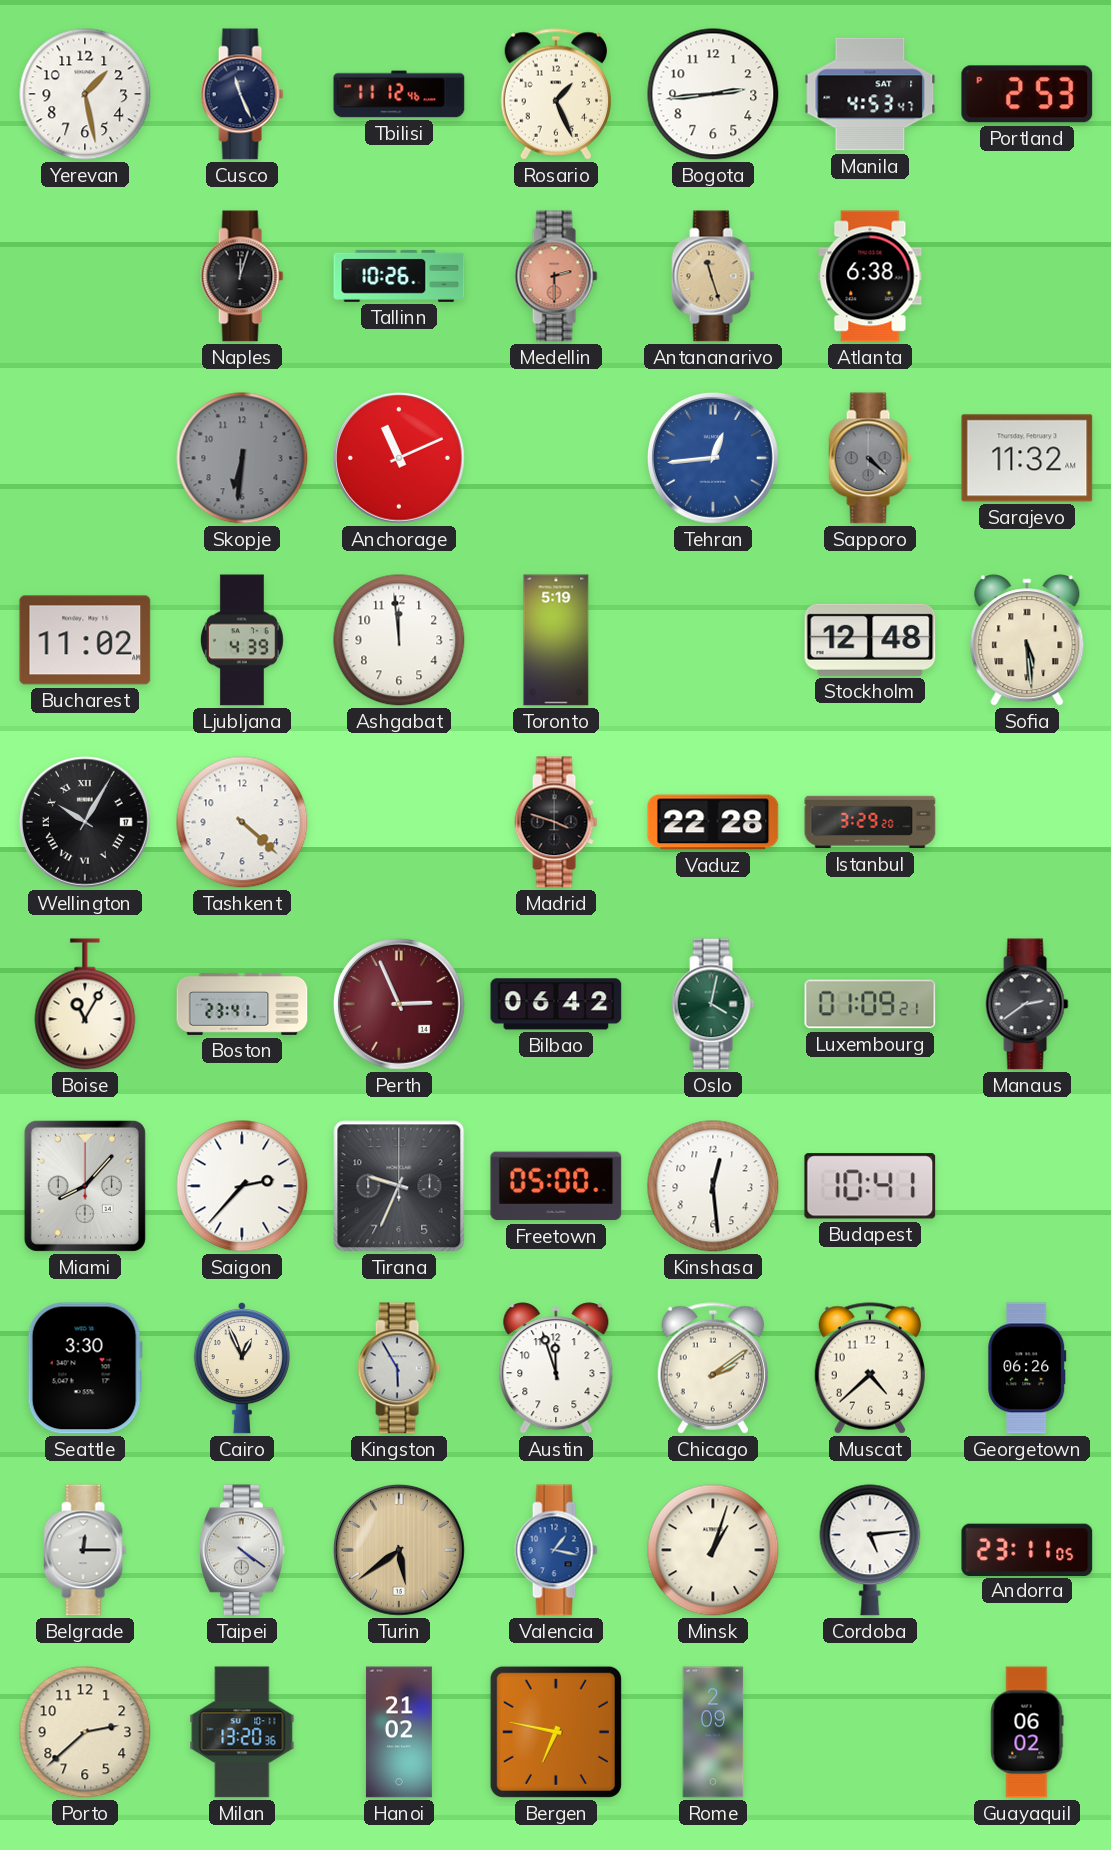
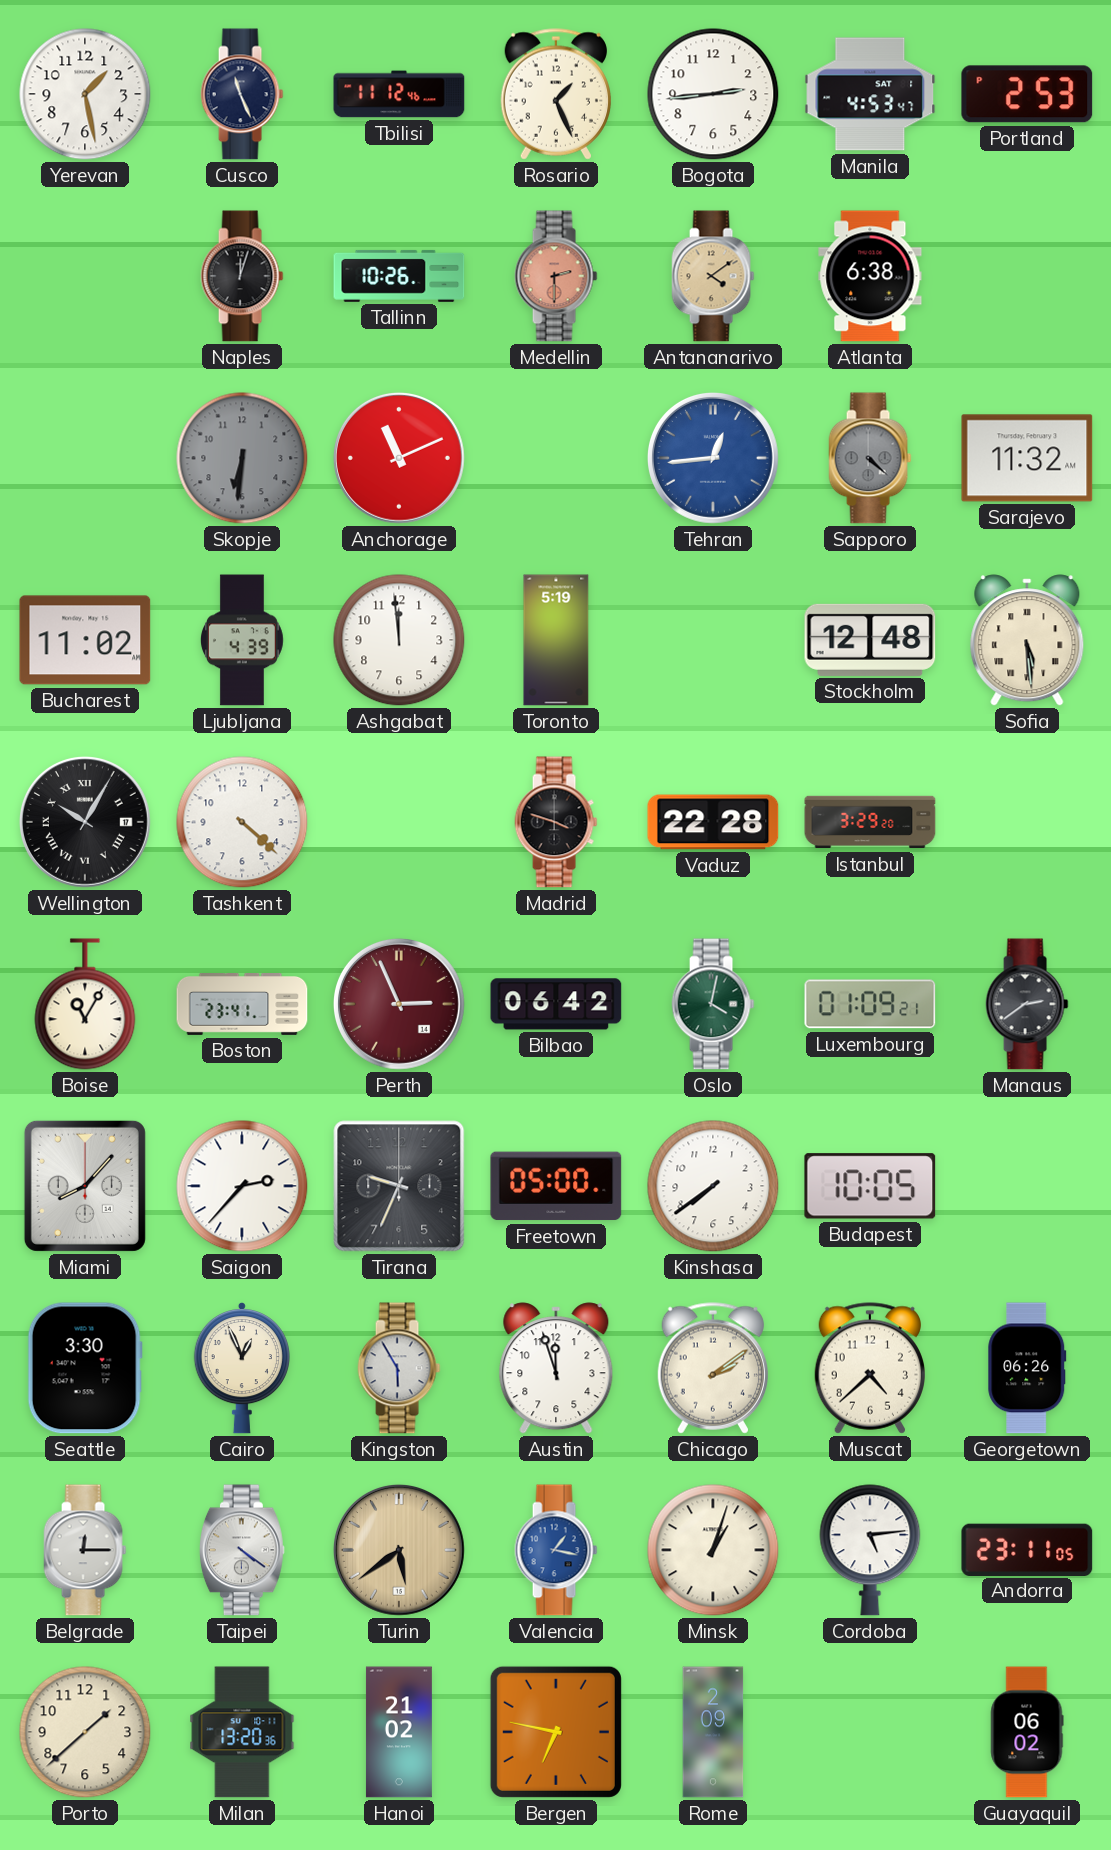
Antananarivo: 11:27 -> 4:09
Kinshasa: 12:29 -> 7:39
Budapest: 10:41 -> 10:05
Porto: 2:38 -> 1:38
